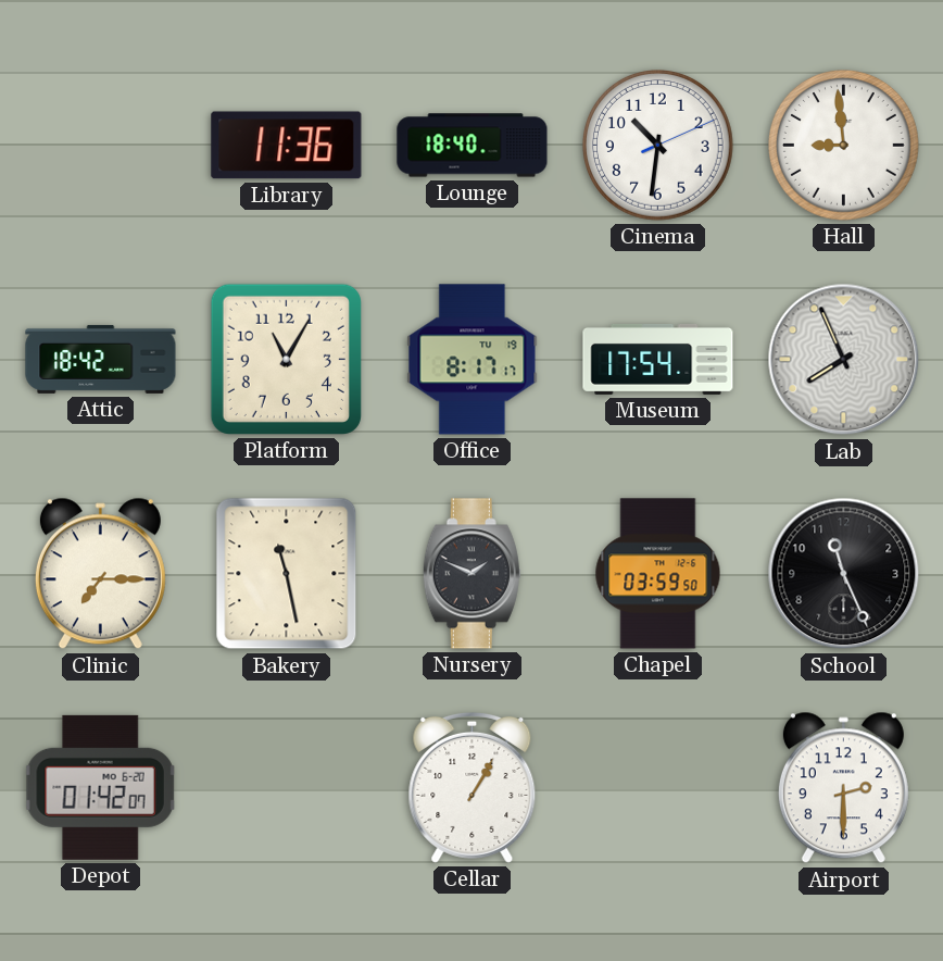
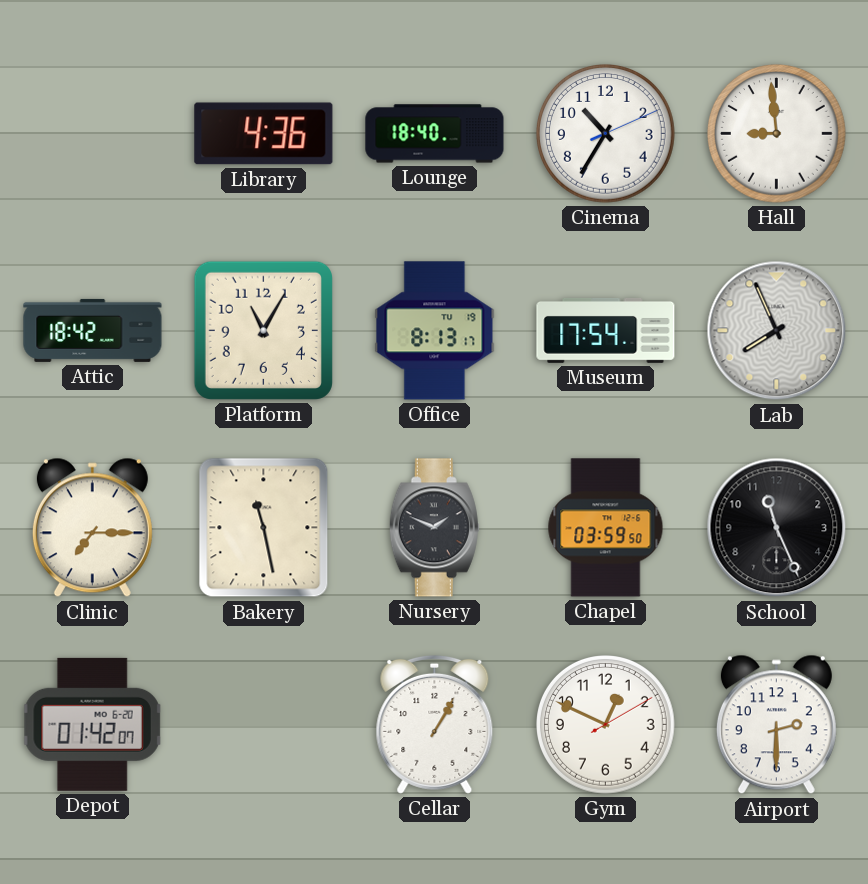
Library: 11:36 -> 4:36
Cinema: 10:31 -> 10:35
Office: 8:17 -> 8:13
Gym: none -> 12:49
